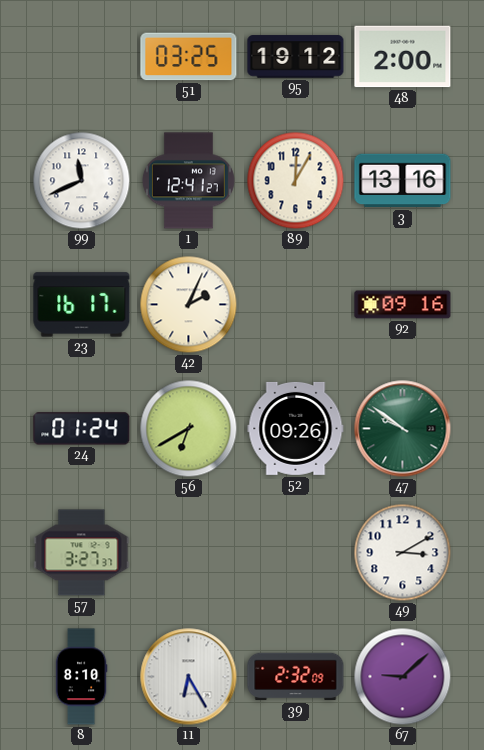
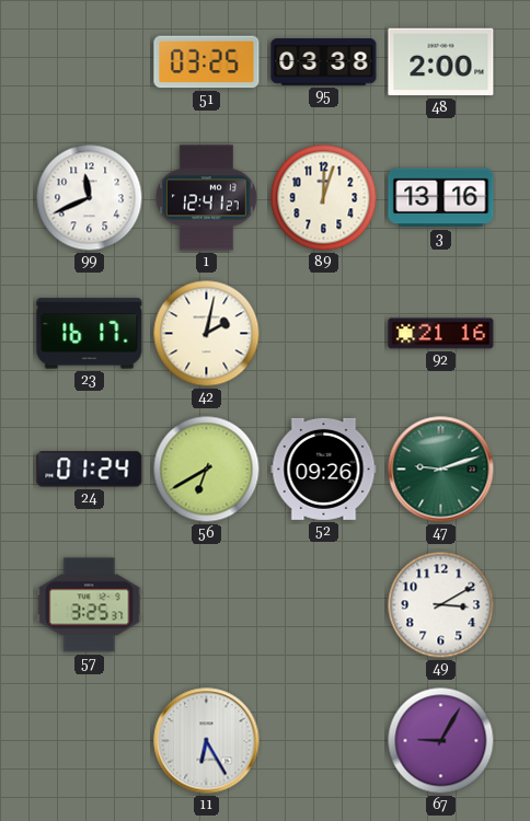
95: 19:12 -> 03:38
89: 12:05 -> 12:03
42: 2:04 -> 2:02
92: 09:16 -> 21:16
47: 9:51 -> 9:12
57: 3:27 -> 3:25
8: 8:10 -> none
39: 2:32 -> none
67: 9:08 -> 9:05
